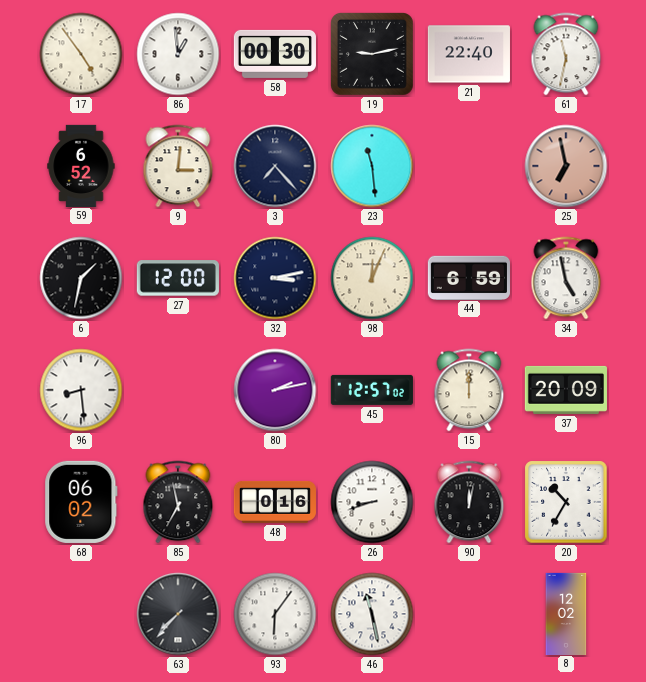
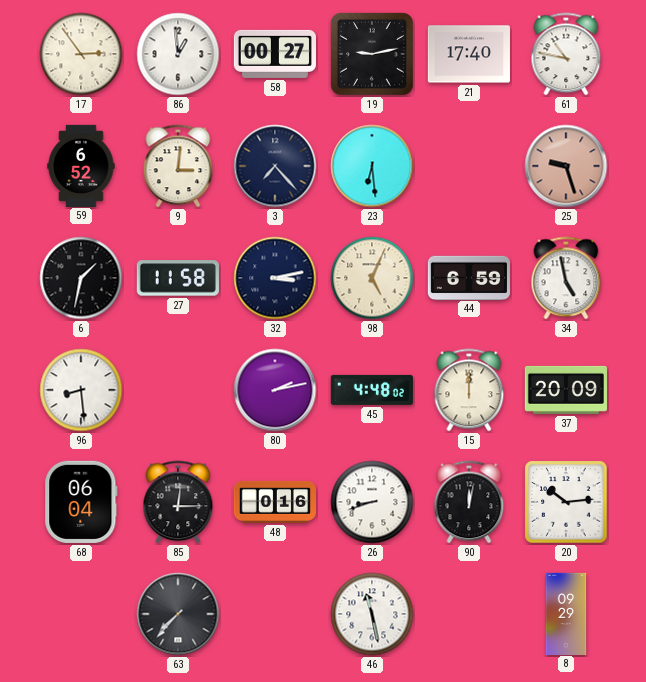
17: 4:54 -> 2:54
58: 00:30 -> 00:27
21: 22:40 -> 17:40
61: 11:32 -> 10:47
23: 11:29 -> 6:29
25: 6:58 -> 9:27
27: 12:00 -> 11:58
98: 12:04 -> 5:04
45: 12:57 -> 4:48
68: 06:02 -> 06:04
85: 6:58 -> 12:15
20: 10:35 -> 10:14
93: 6:06 -> none
8: 12:02 -> 09:29
